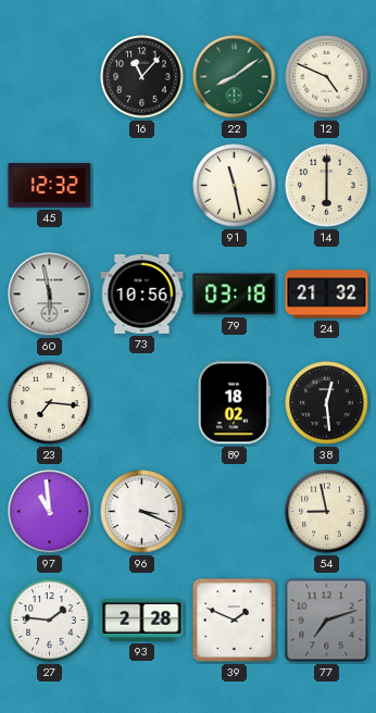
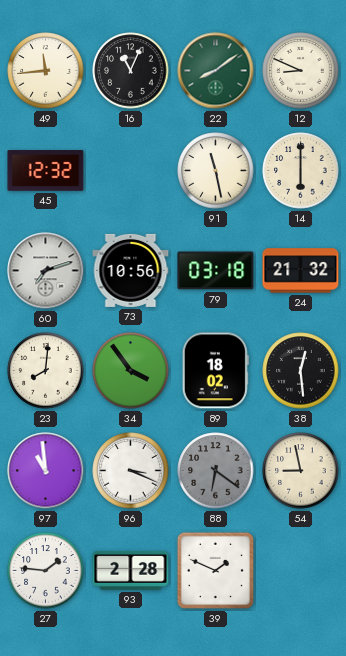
49: none -> 11:44
16: 11:07 -> 11:04
12: 4:49 -> 8:49
60: 5:58 -> 7:12
23: 7:16 -> 8:01
34: none -> 3:54
88: none -> 6:21
77: 7:12 -> none
